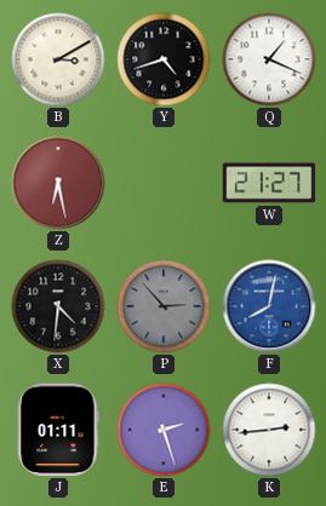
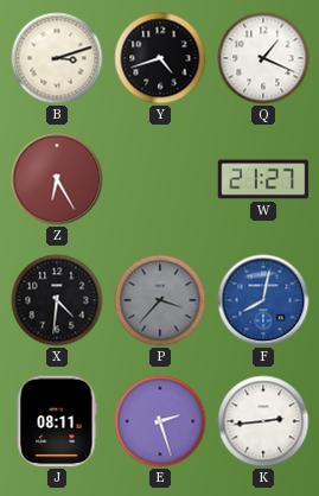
B: 3:10 -> 3:12
Z: 6:28 -> 6:25
P: 2:53 -> 3:37
J: 01:11 -> 08:11
